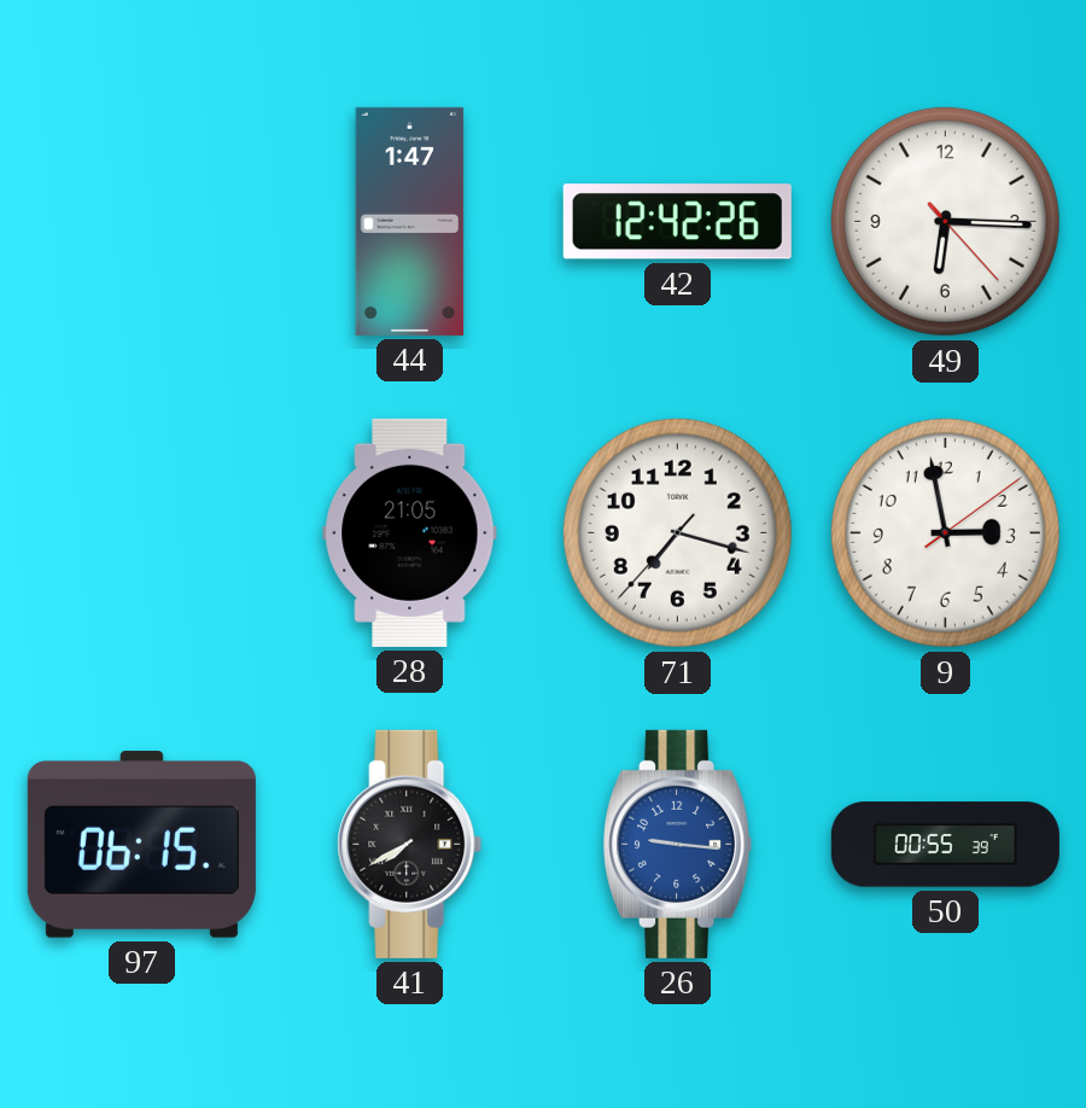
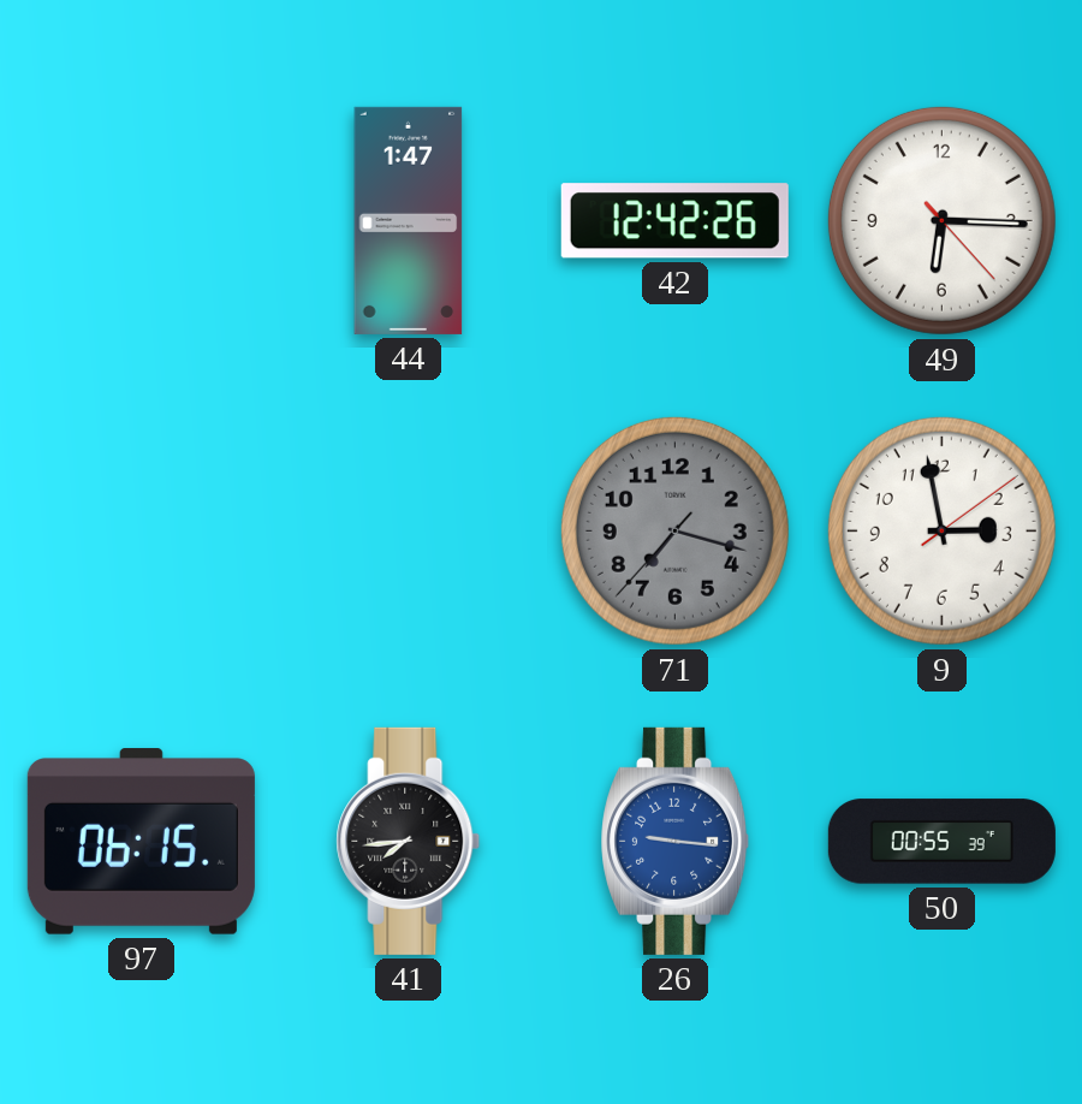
28: 21:05 -> none
71 dial: white -> grey
41: 7:40 -> 7:44
